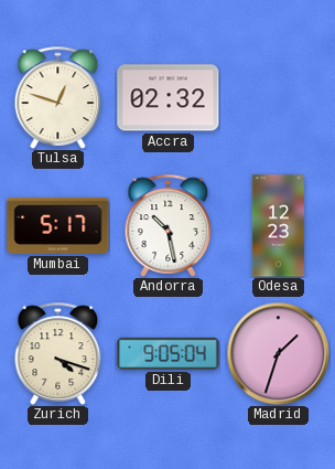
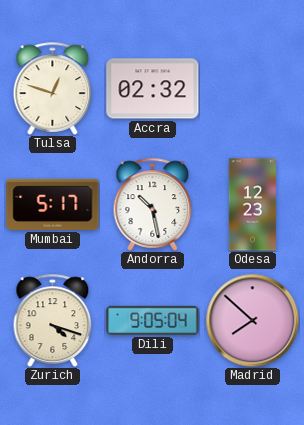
Madrid: 1:33 -> 7:52
